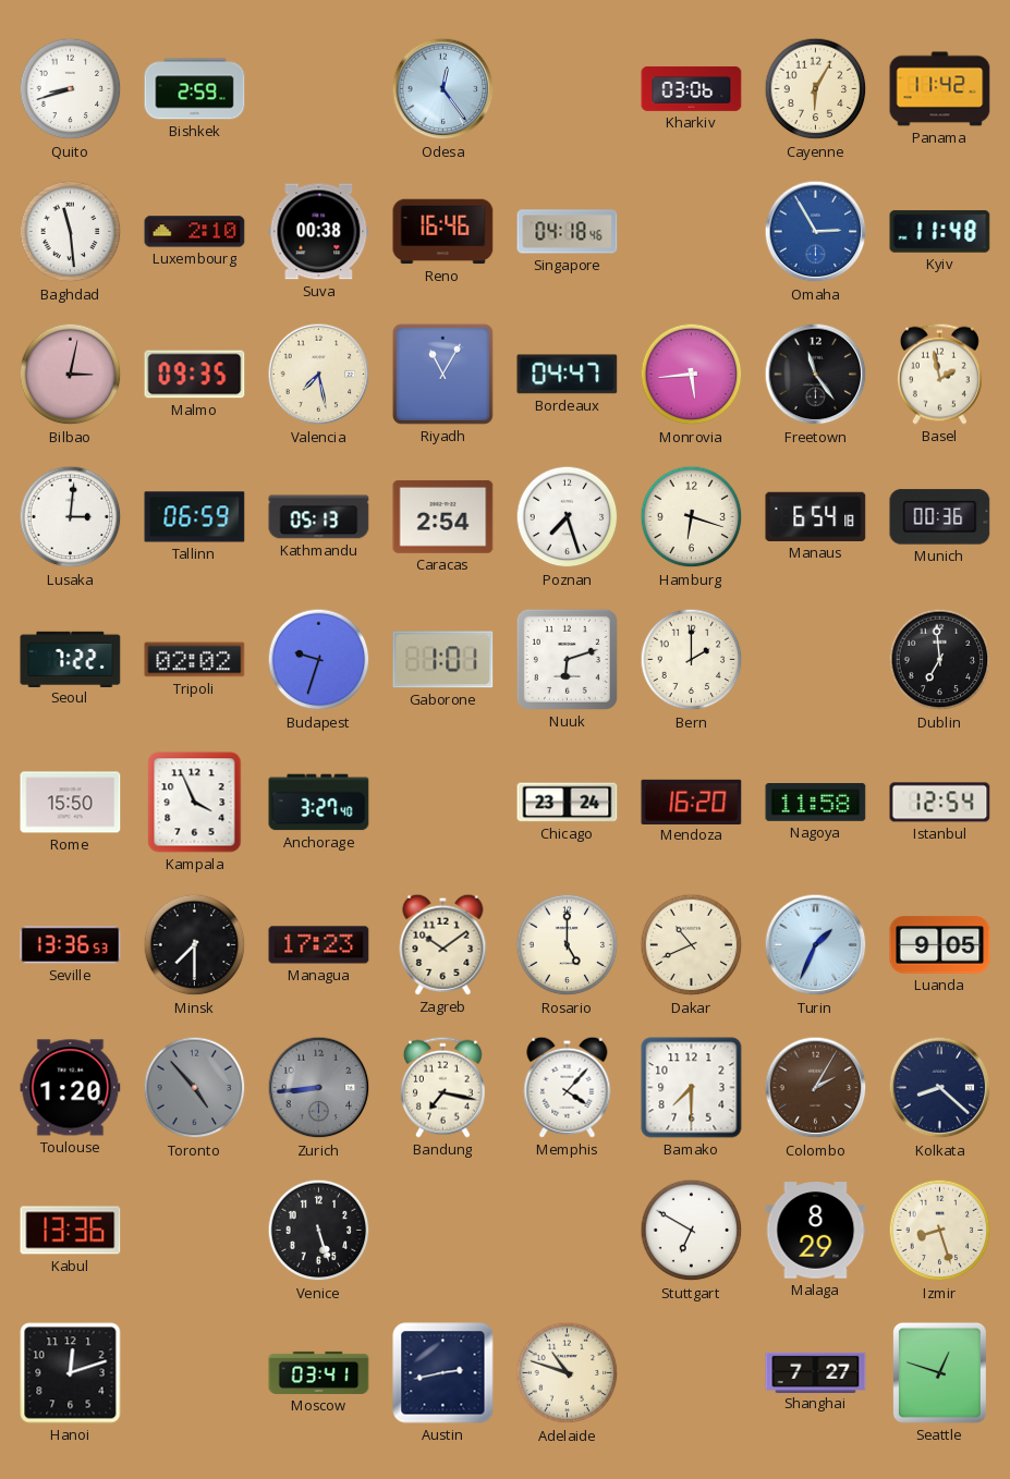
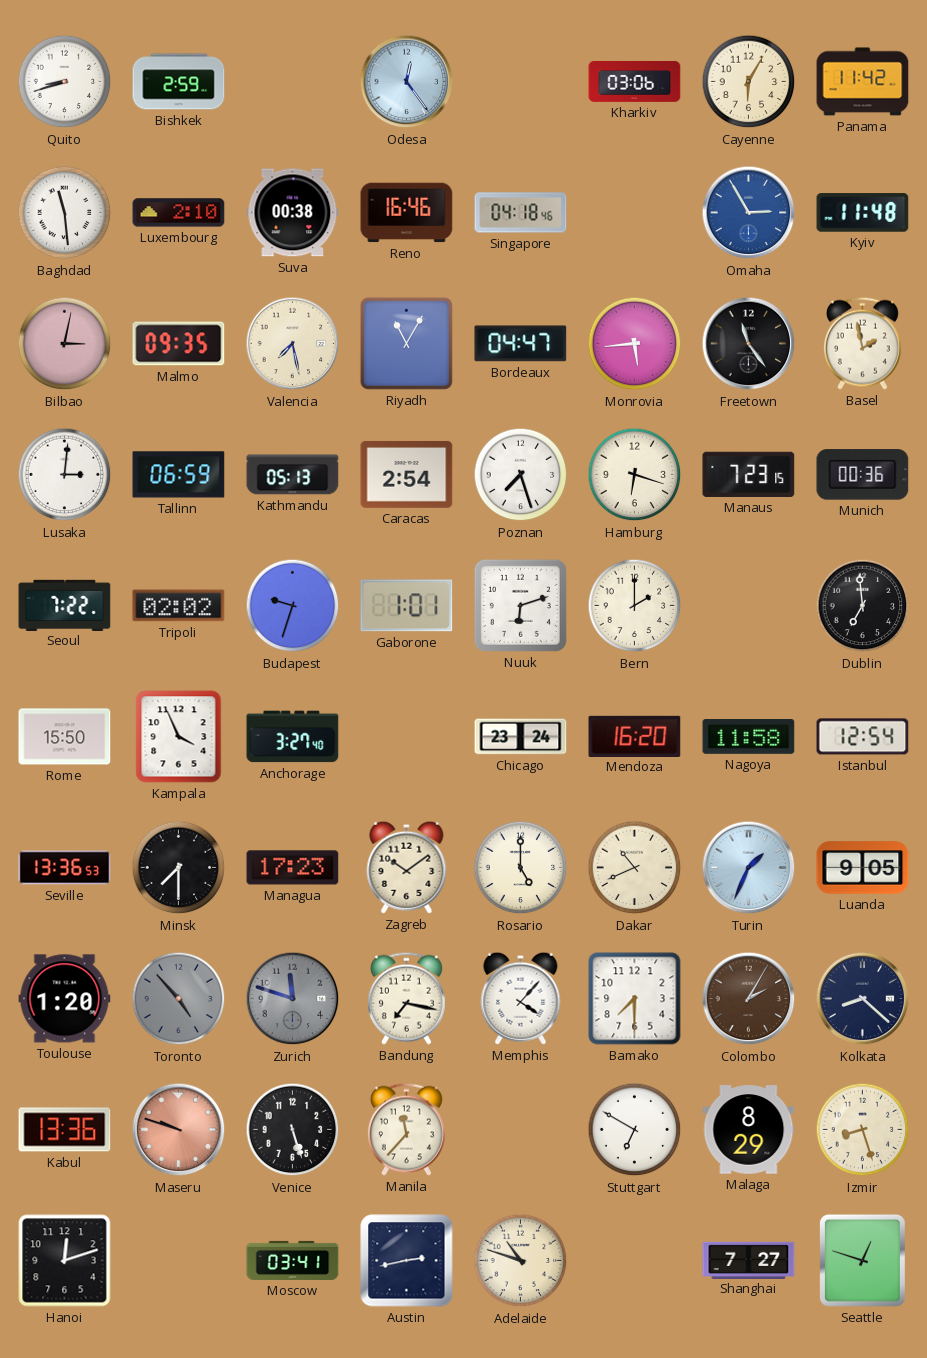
Manaus: 6:54 -> 7:23
Zurich: 8:44 -> 11:48
Maseru: none -> 9:48
Manila: none -> 11:37
